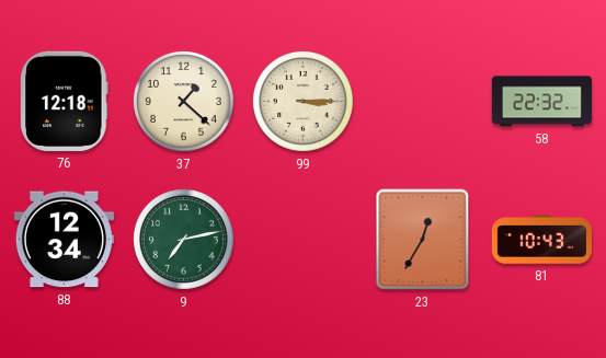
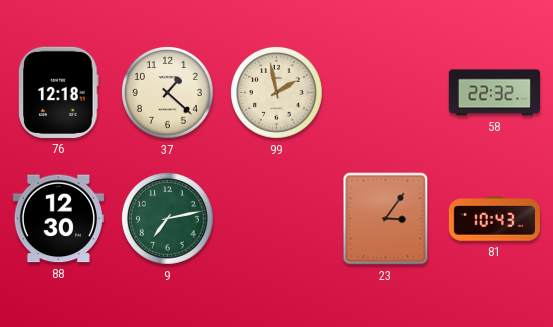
99: 3:15 -> 1:58
88: 12:34 -> 12:30
23: 12:35 -> 3:06
